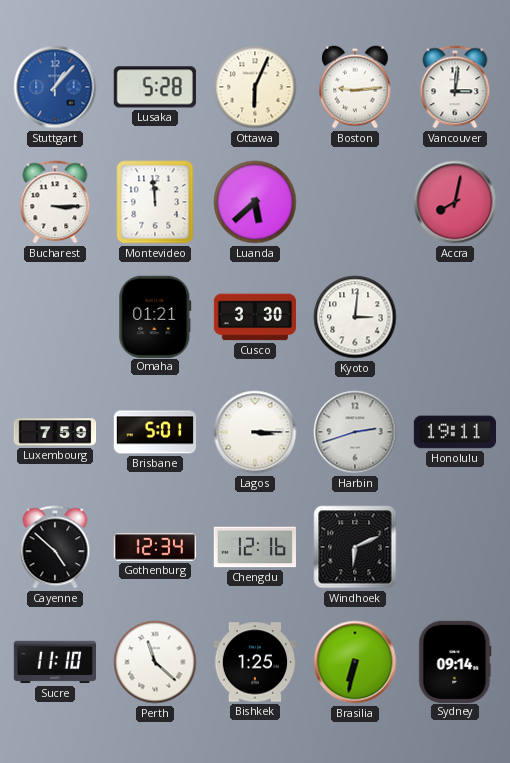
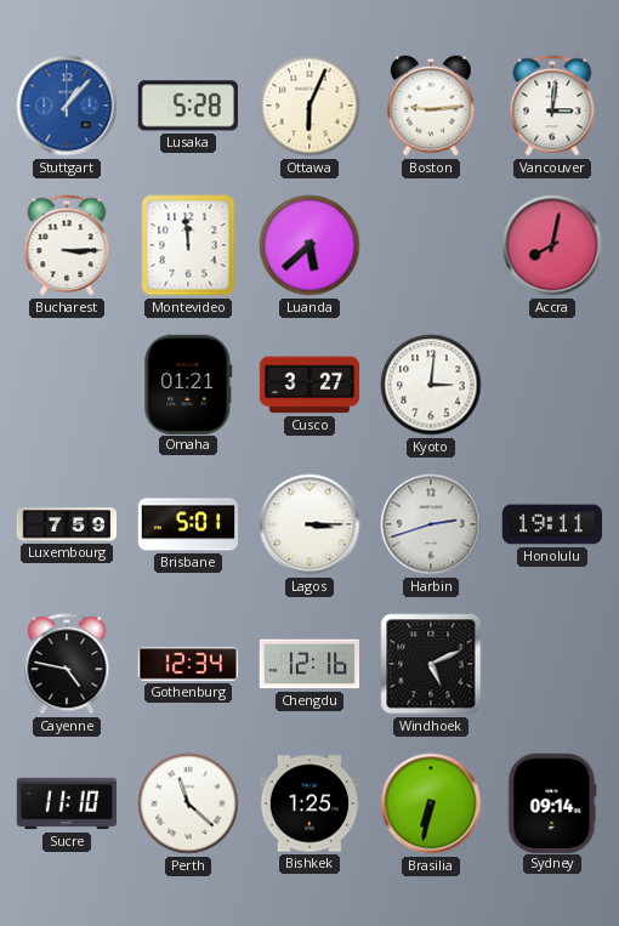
Cusco: 3:30 -> 3:27
Cayenne: 4:52 -> 4:47
Windhoek: 6:11 -> 5:11
